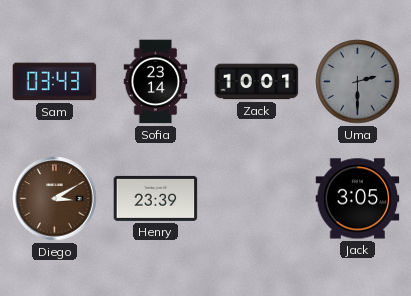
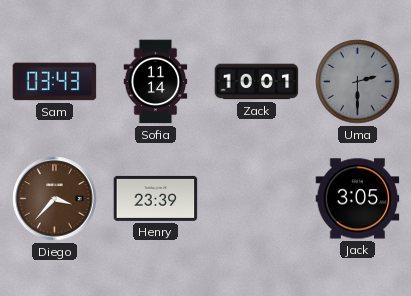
Sofia: 23:14 -> 11:14
Diego: 3:10 -> 3:37
